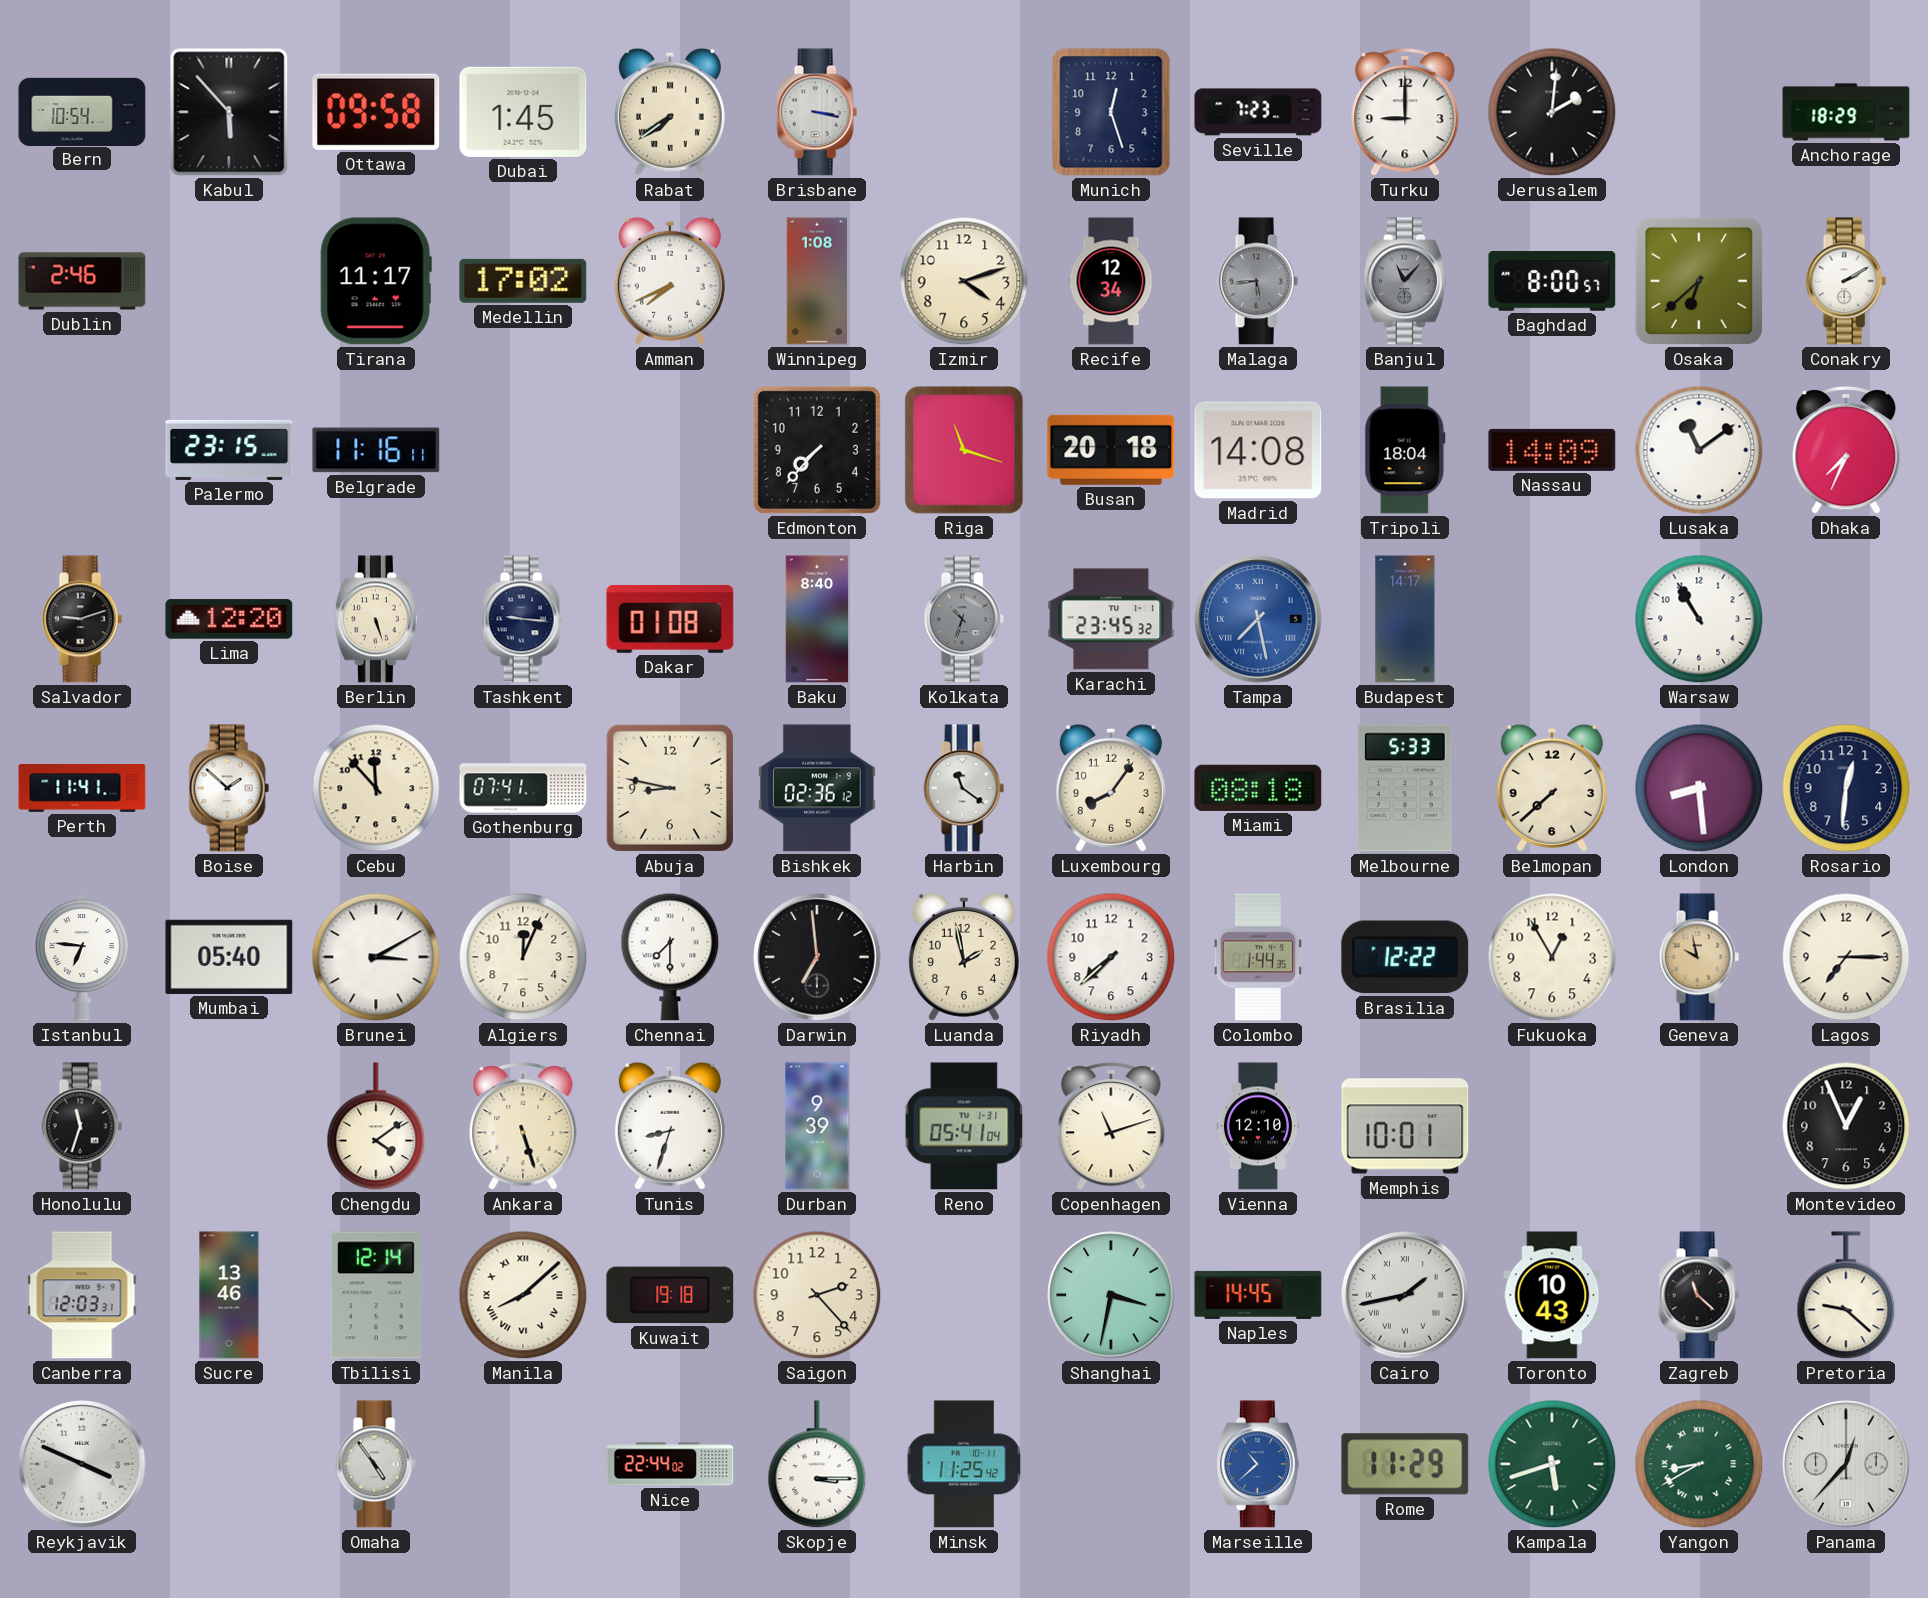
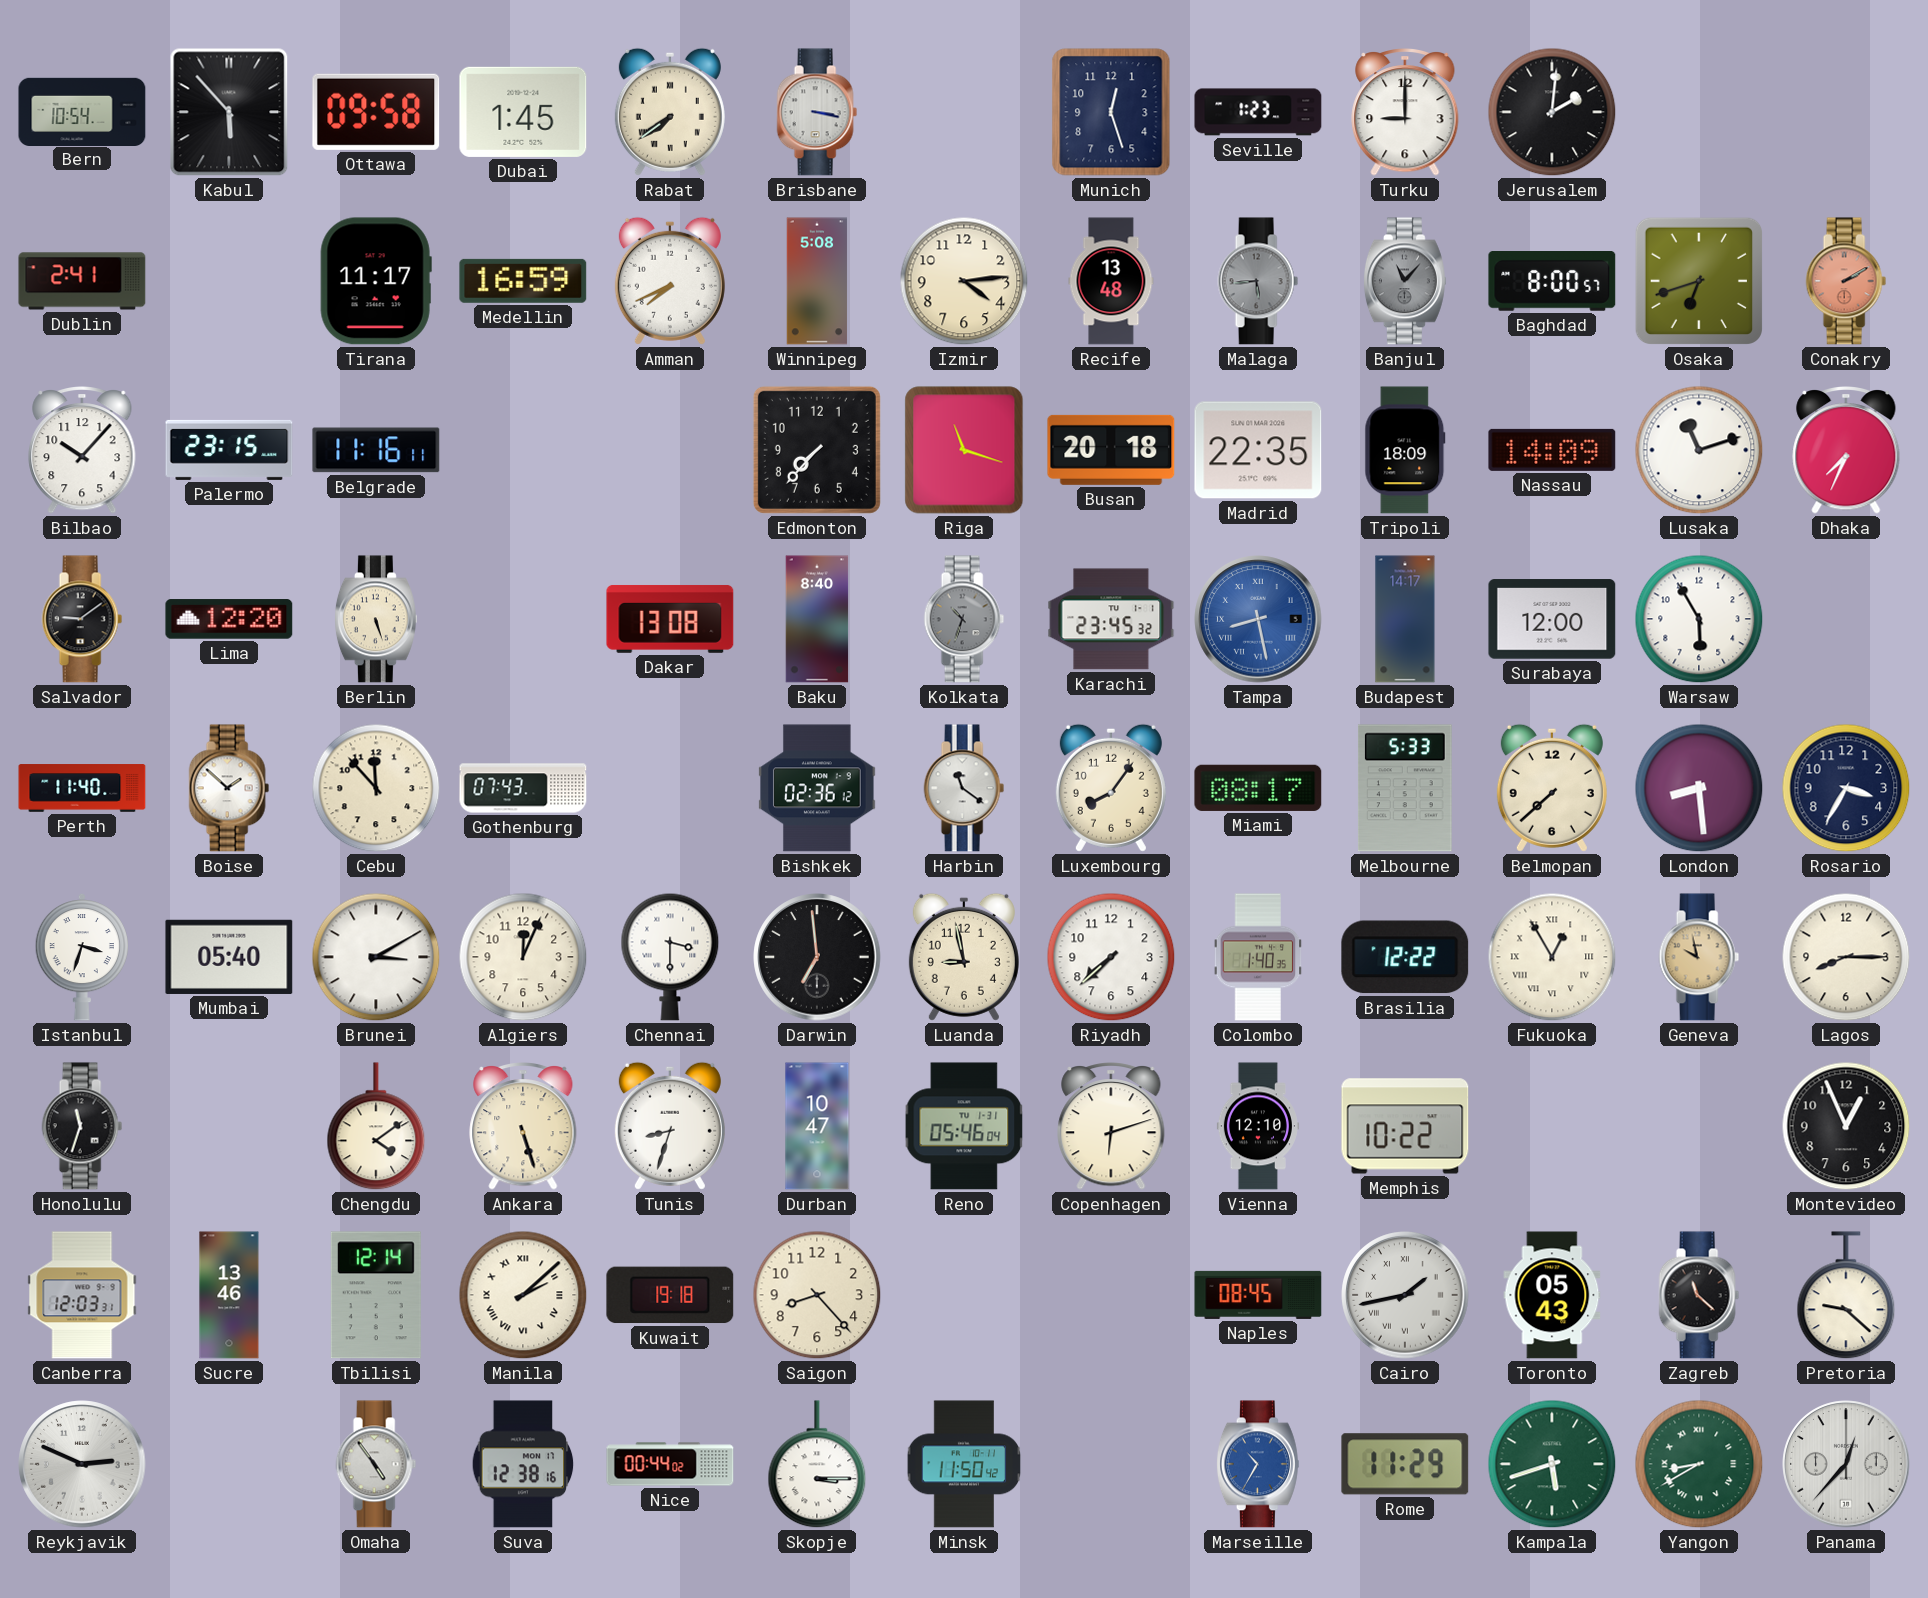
Seville: 7:23 -> 1:23
Anchorage: 18:29 -> none
Dublin: 2:46 -> 2:41
Medellin: 17:02 -> 16:59
Winnipeg: 1:08 -> 5:08
Izmir: 4:12 -> 4:14
Recife: 12:34 -> 13:48
Osaka: 6:38 -> 6:42
Conakry dial: white -> salmon
Bilbao: none -> 10:07
Madrid: 14:08 -> 22:35
Tripoli: 18:04 -> 18:09
Lusaka: 11:09 -> 11:12
Salvador: 9:12 -> 9:09
Tashkent: 9:16 -> none
Dakar: 01:08 -> 13:08
Tampa: 7:28 -> 8:28
Surabaya: none -> 12:00
Warsaw: 10:55 -> 5:55
Perth: 11:41 -> 11:40
Gothenburg: 07:41 -> 07:43
Abuja: 8:47 -> none
Miami: 08:18 -> 08:17
Rosario: 12:31 -> 3:35
Istanbul: 6:46 -> 3:33
Chennai: 7:30 -> 3:30
Luanda: 1:58 -> 8:58
Colombo: 1:44 -> 1:40
Fukuoka numerals: Arabic -> Roman
Lagos: 7:15 -> 8:15
Durban: 9:39 -> 10:47
Reno: 05:41 -> 05:46
Copenhagen: 11:12 -> 6:12
Memphis: 10:01 -> 10:22
Manila: 8:08 -> 2:08
Saigon: 2:23 -> 8:23
Shanghai: 3:32 -> none
Naples: 14:45 -> 08:45
Toronto: 10:43 -> 05:43
Reykjavik: 3:49 -> 2:49
Suva: none -> 12:38
Nice: 22:44 -> 00:44
Minsk: 11:25 -> 11:50
Marseille: 10:38 -> 10:35
